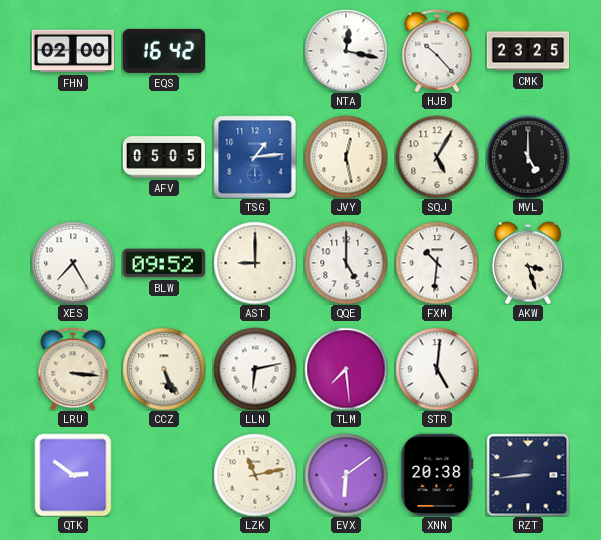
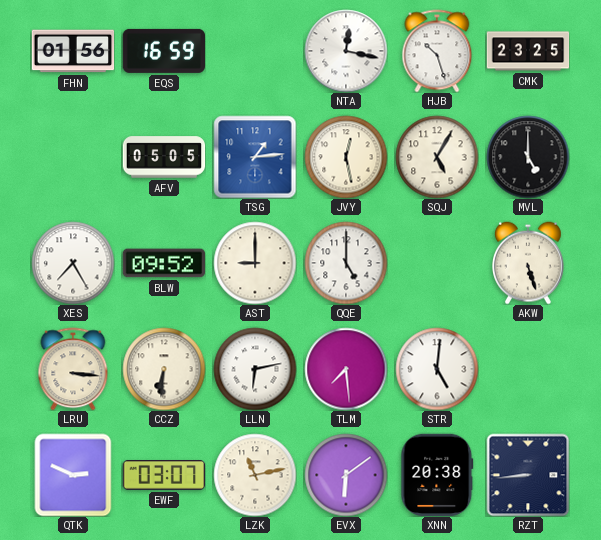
FHN: 02:00 -> 01:56
EQS: 16:42 -> 16:59
HJB: 10:23 -> 10:27
FXM: 10:31 -> none
AKW: 3:27 -> 5:27
CCZ: 5:26 -> 6:31
QTK: 2:51 -> 2:49
EWF: none -> 03:07
